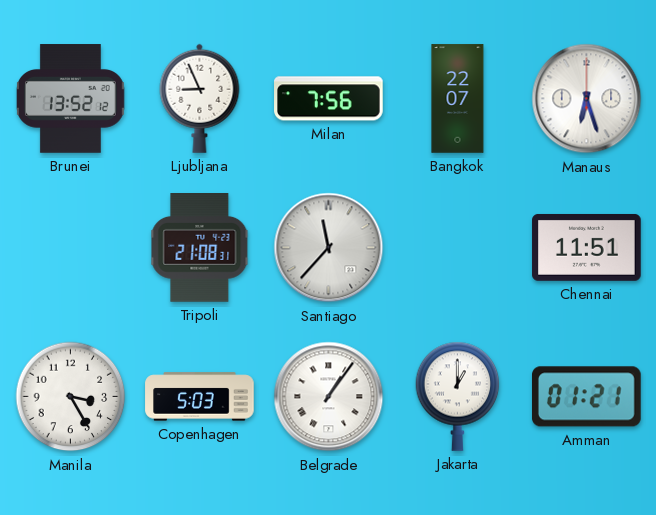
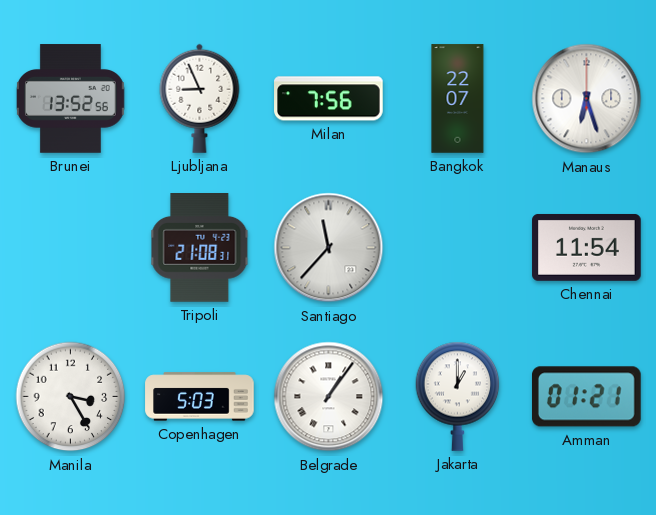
Brunei: 13:52:12 -> 13:52:56
Chennai: 11:51 -> 11:54
